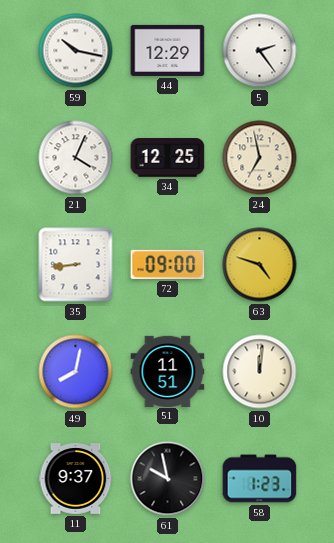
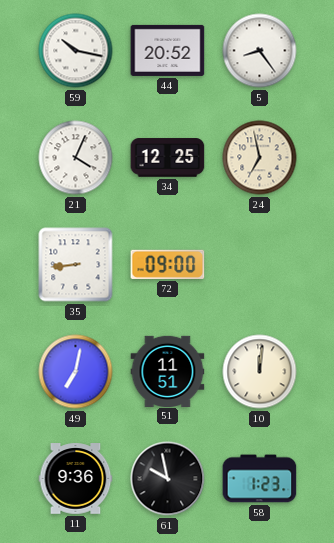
44: 12:29 -> 20:52
5: 2:24 -> 8:24
63: 4:48 -> none
49: 8:02 -> 7:02
11: 9:37 -> 9:36
